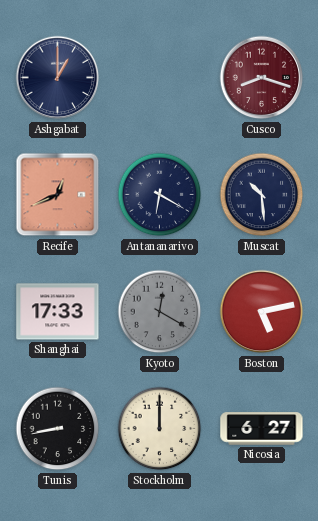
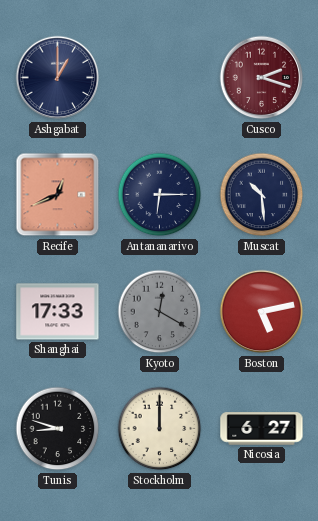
Cusco: 8:18 -> 2:18
Antananarivo: 6:20 -> 6:15
Tunis: 8:43 -> 8:48
